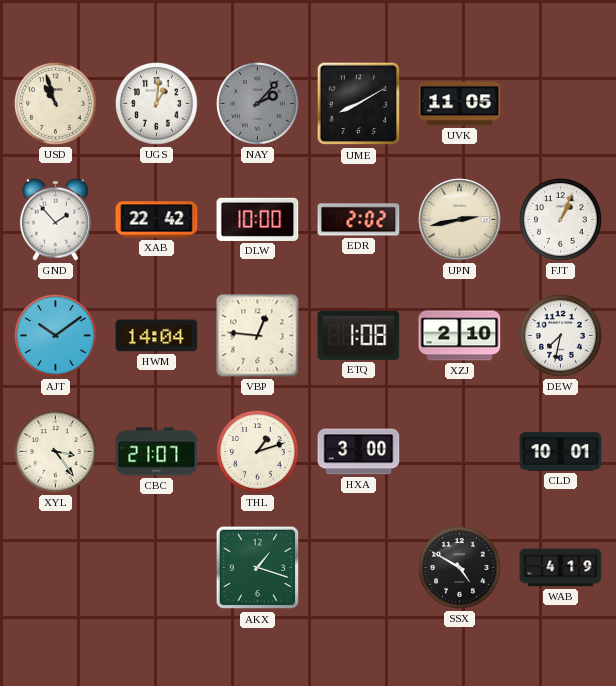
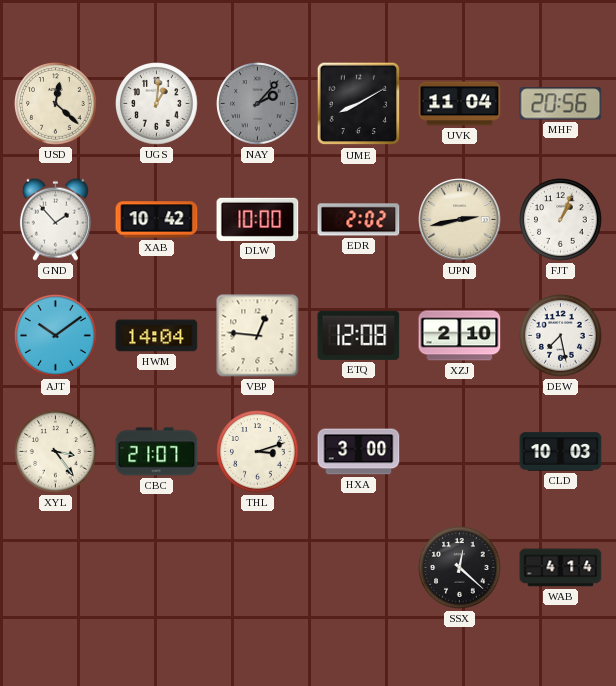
USD: 10:57 -> 12:22
UVK: 11:05 -> 11:04
MHF: none -> 20:56
XAB: 22:42 -> 10:42
ETQ: 1:08 -> 12:08
DEW: 7:32 -> 7:28
THL: 1:12 -> 3:12
CLD: 10:01 -> 10:03
AKX: 1:18 -> none
SSX: 4:50 -> 12:22
WAB: 4:19 -> 4:14
